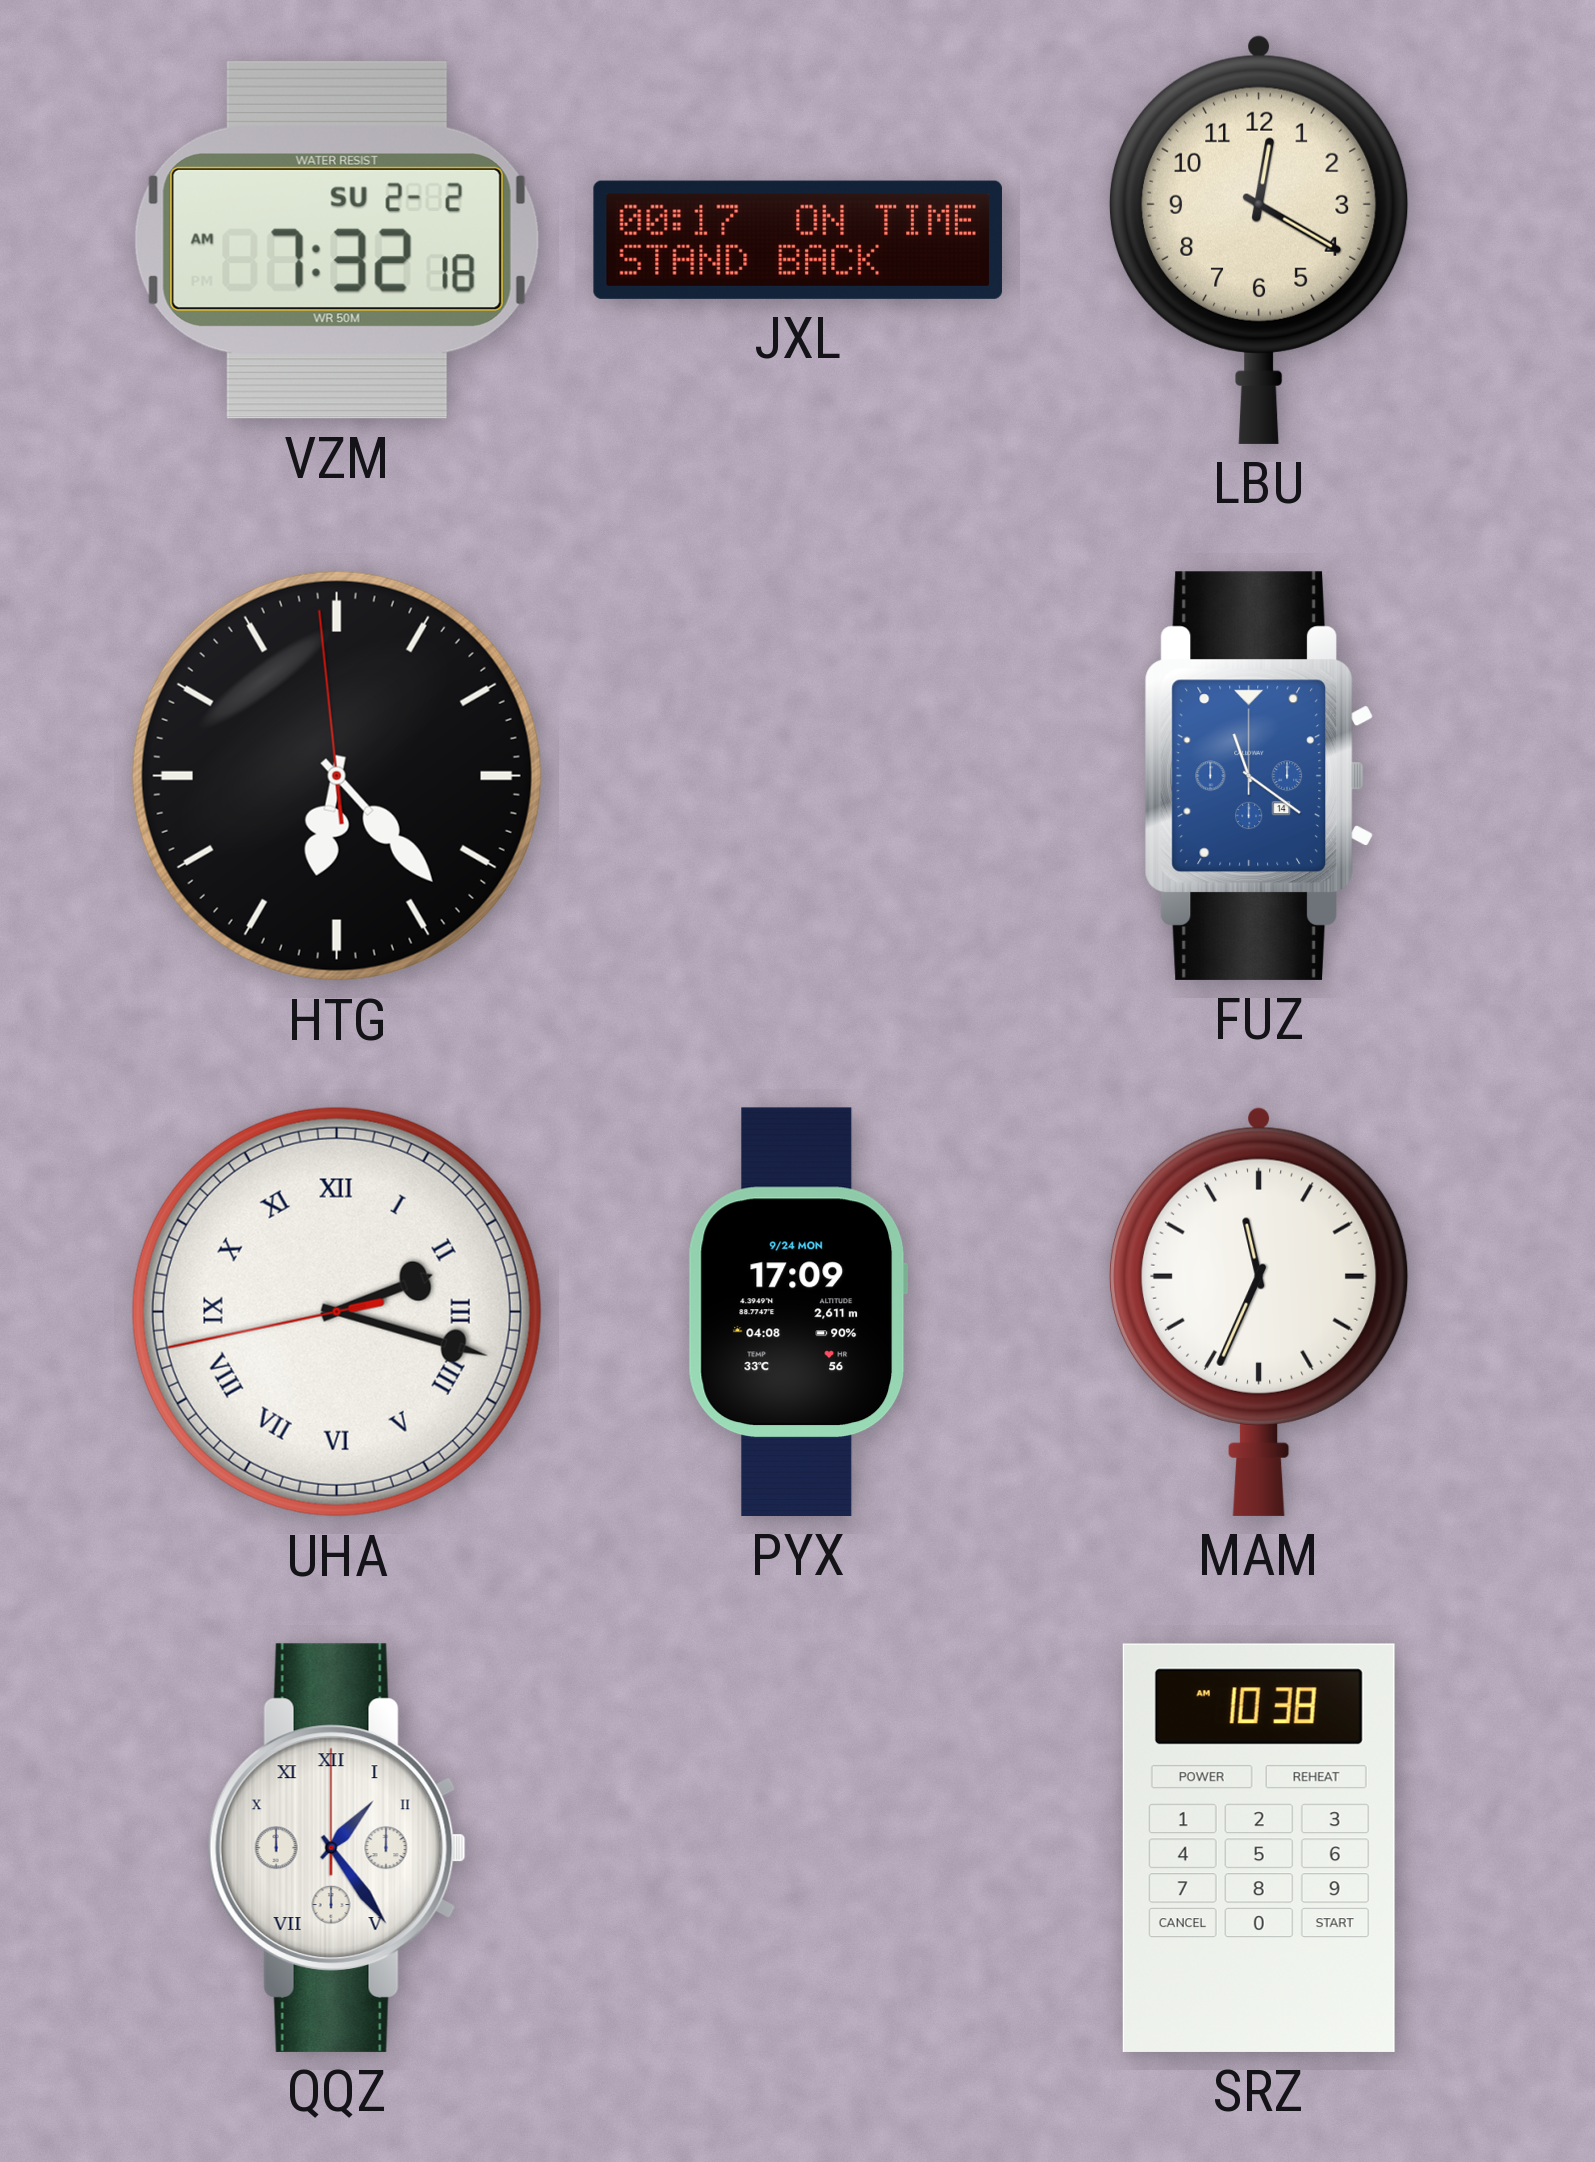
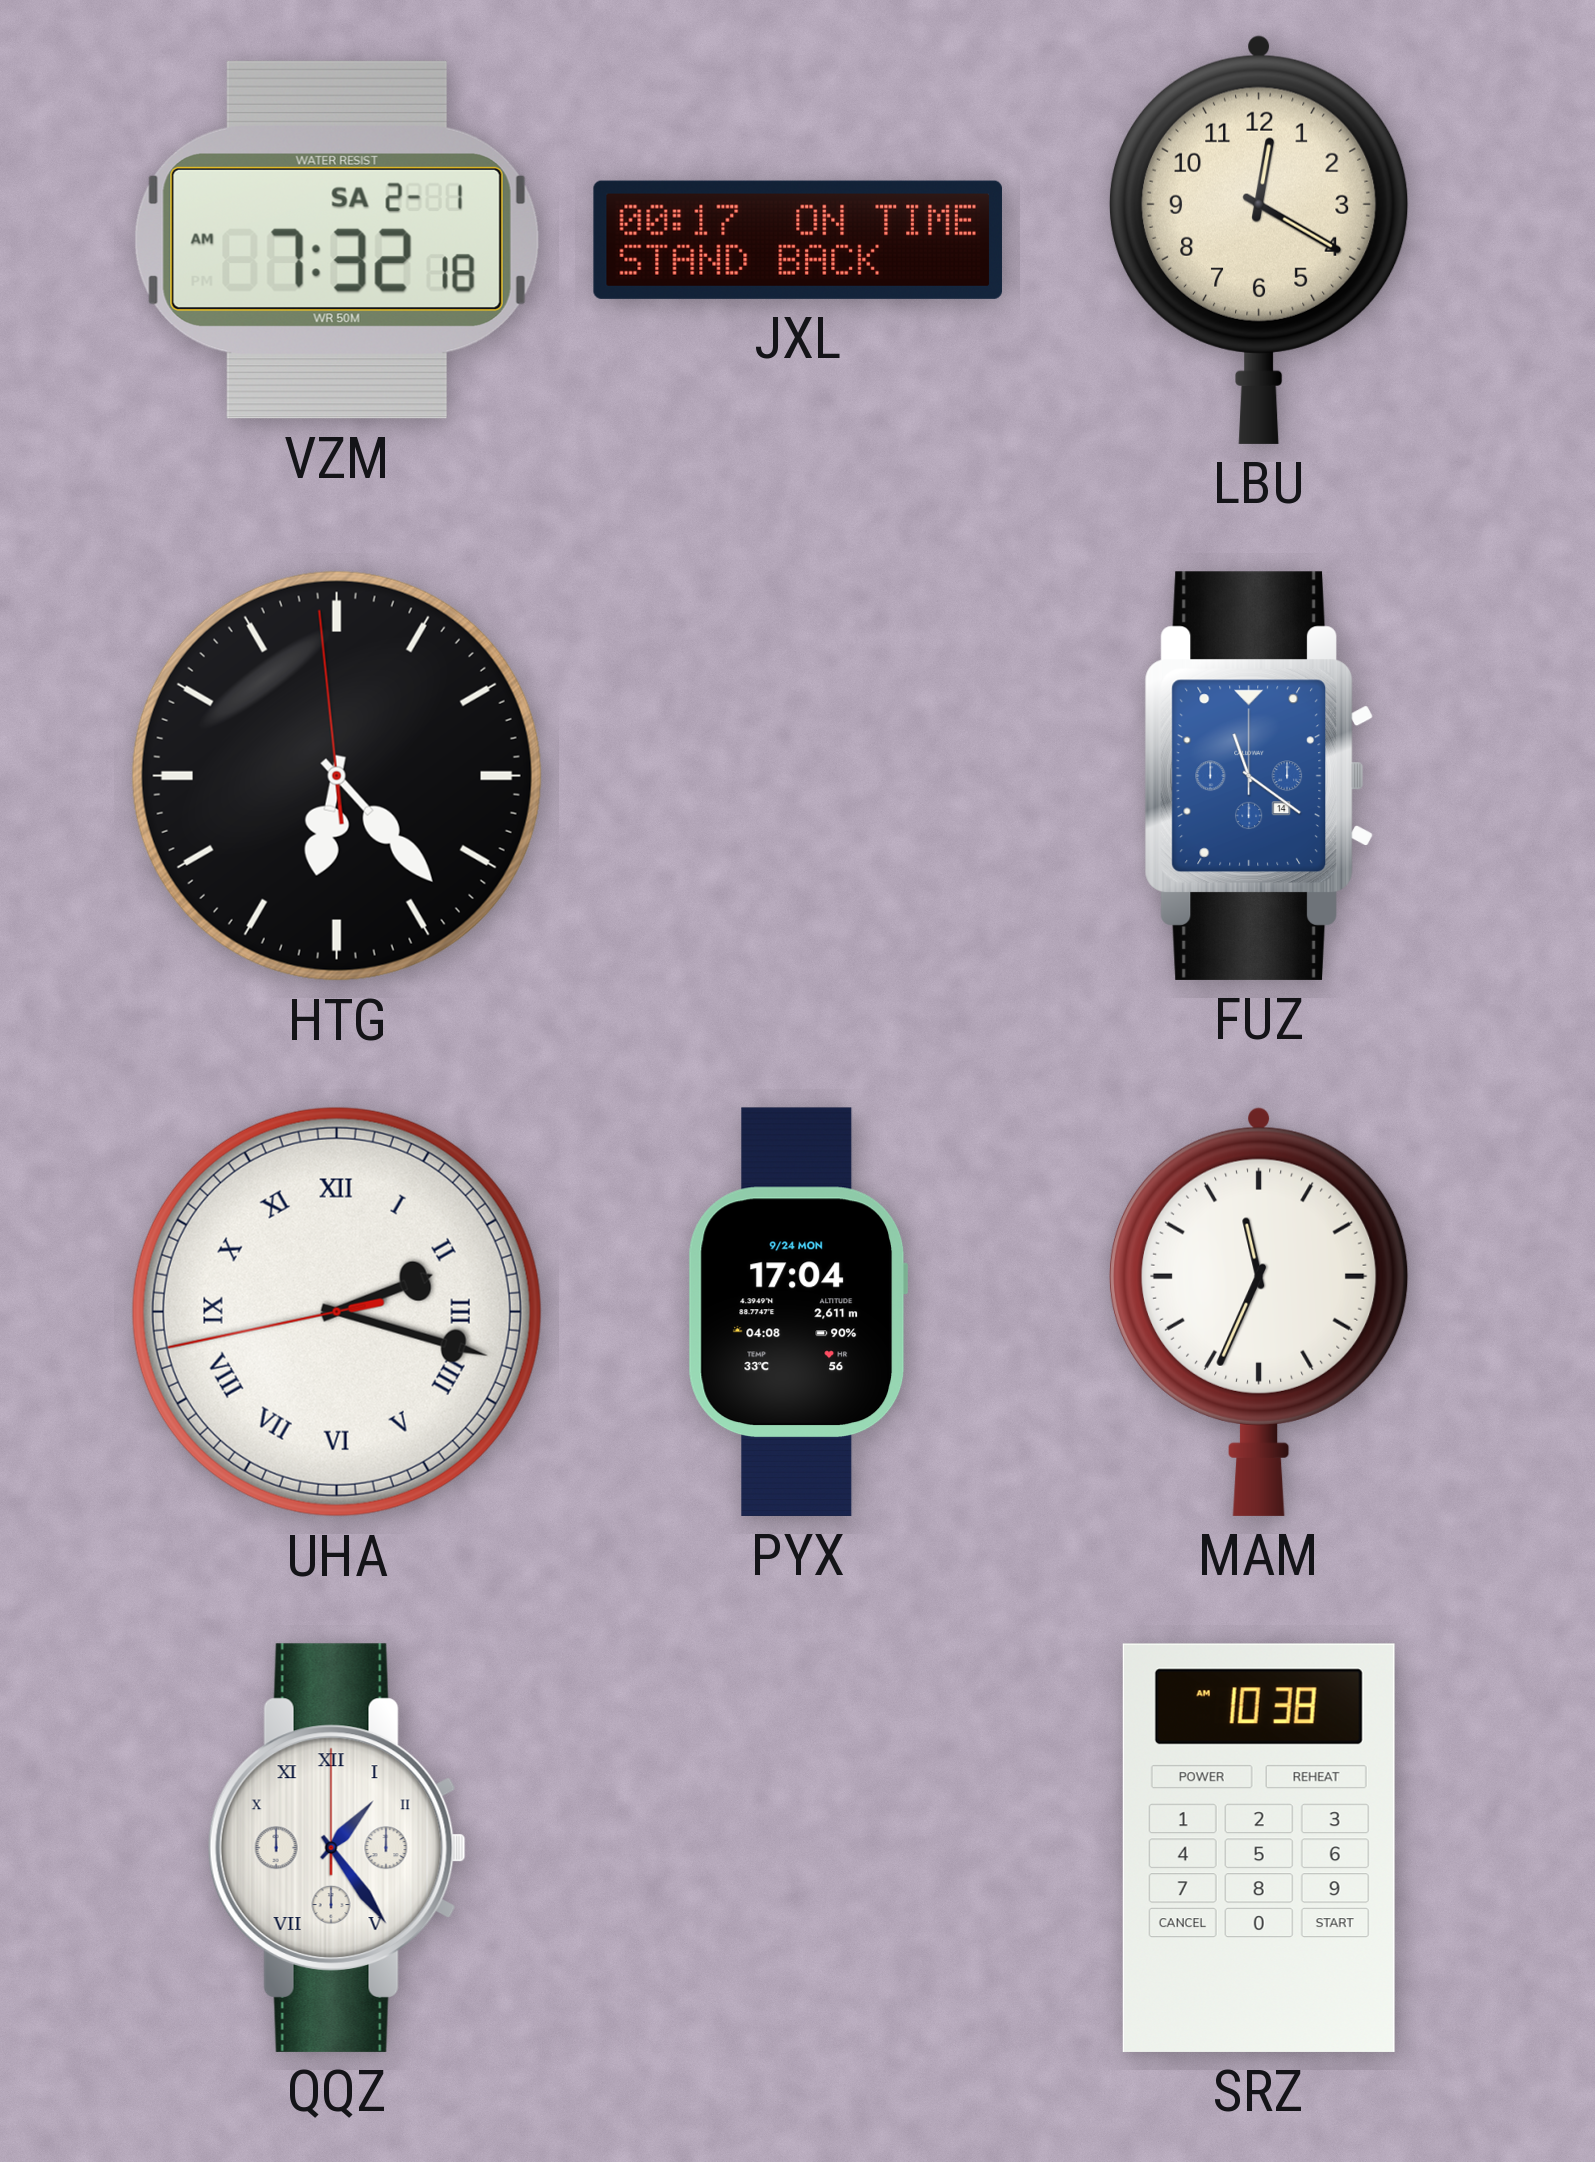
VZM date: SU 2-2 -> SA 2-1
PYX: 17:09 -> 17:04
